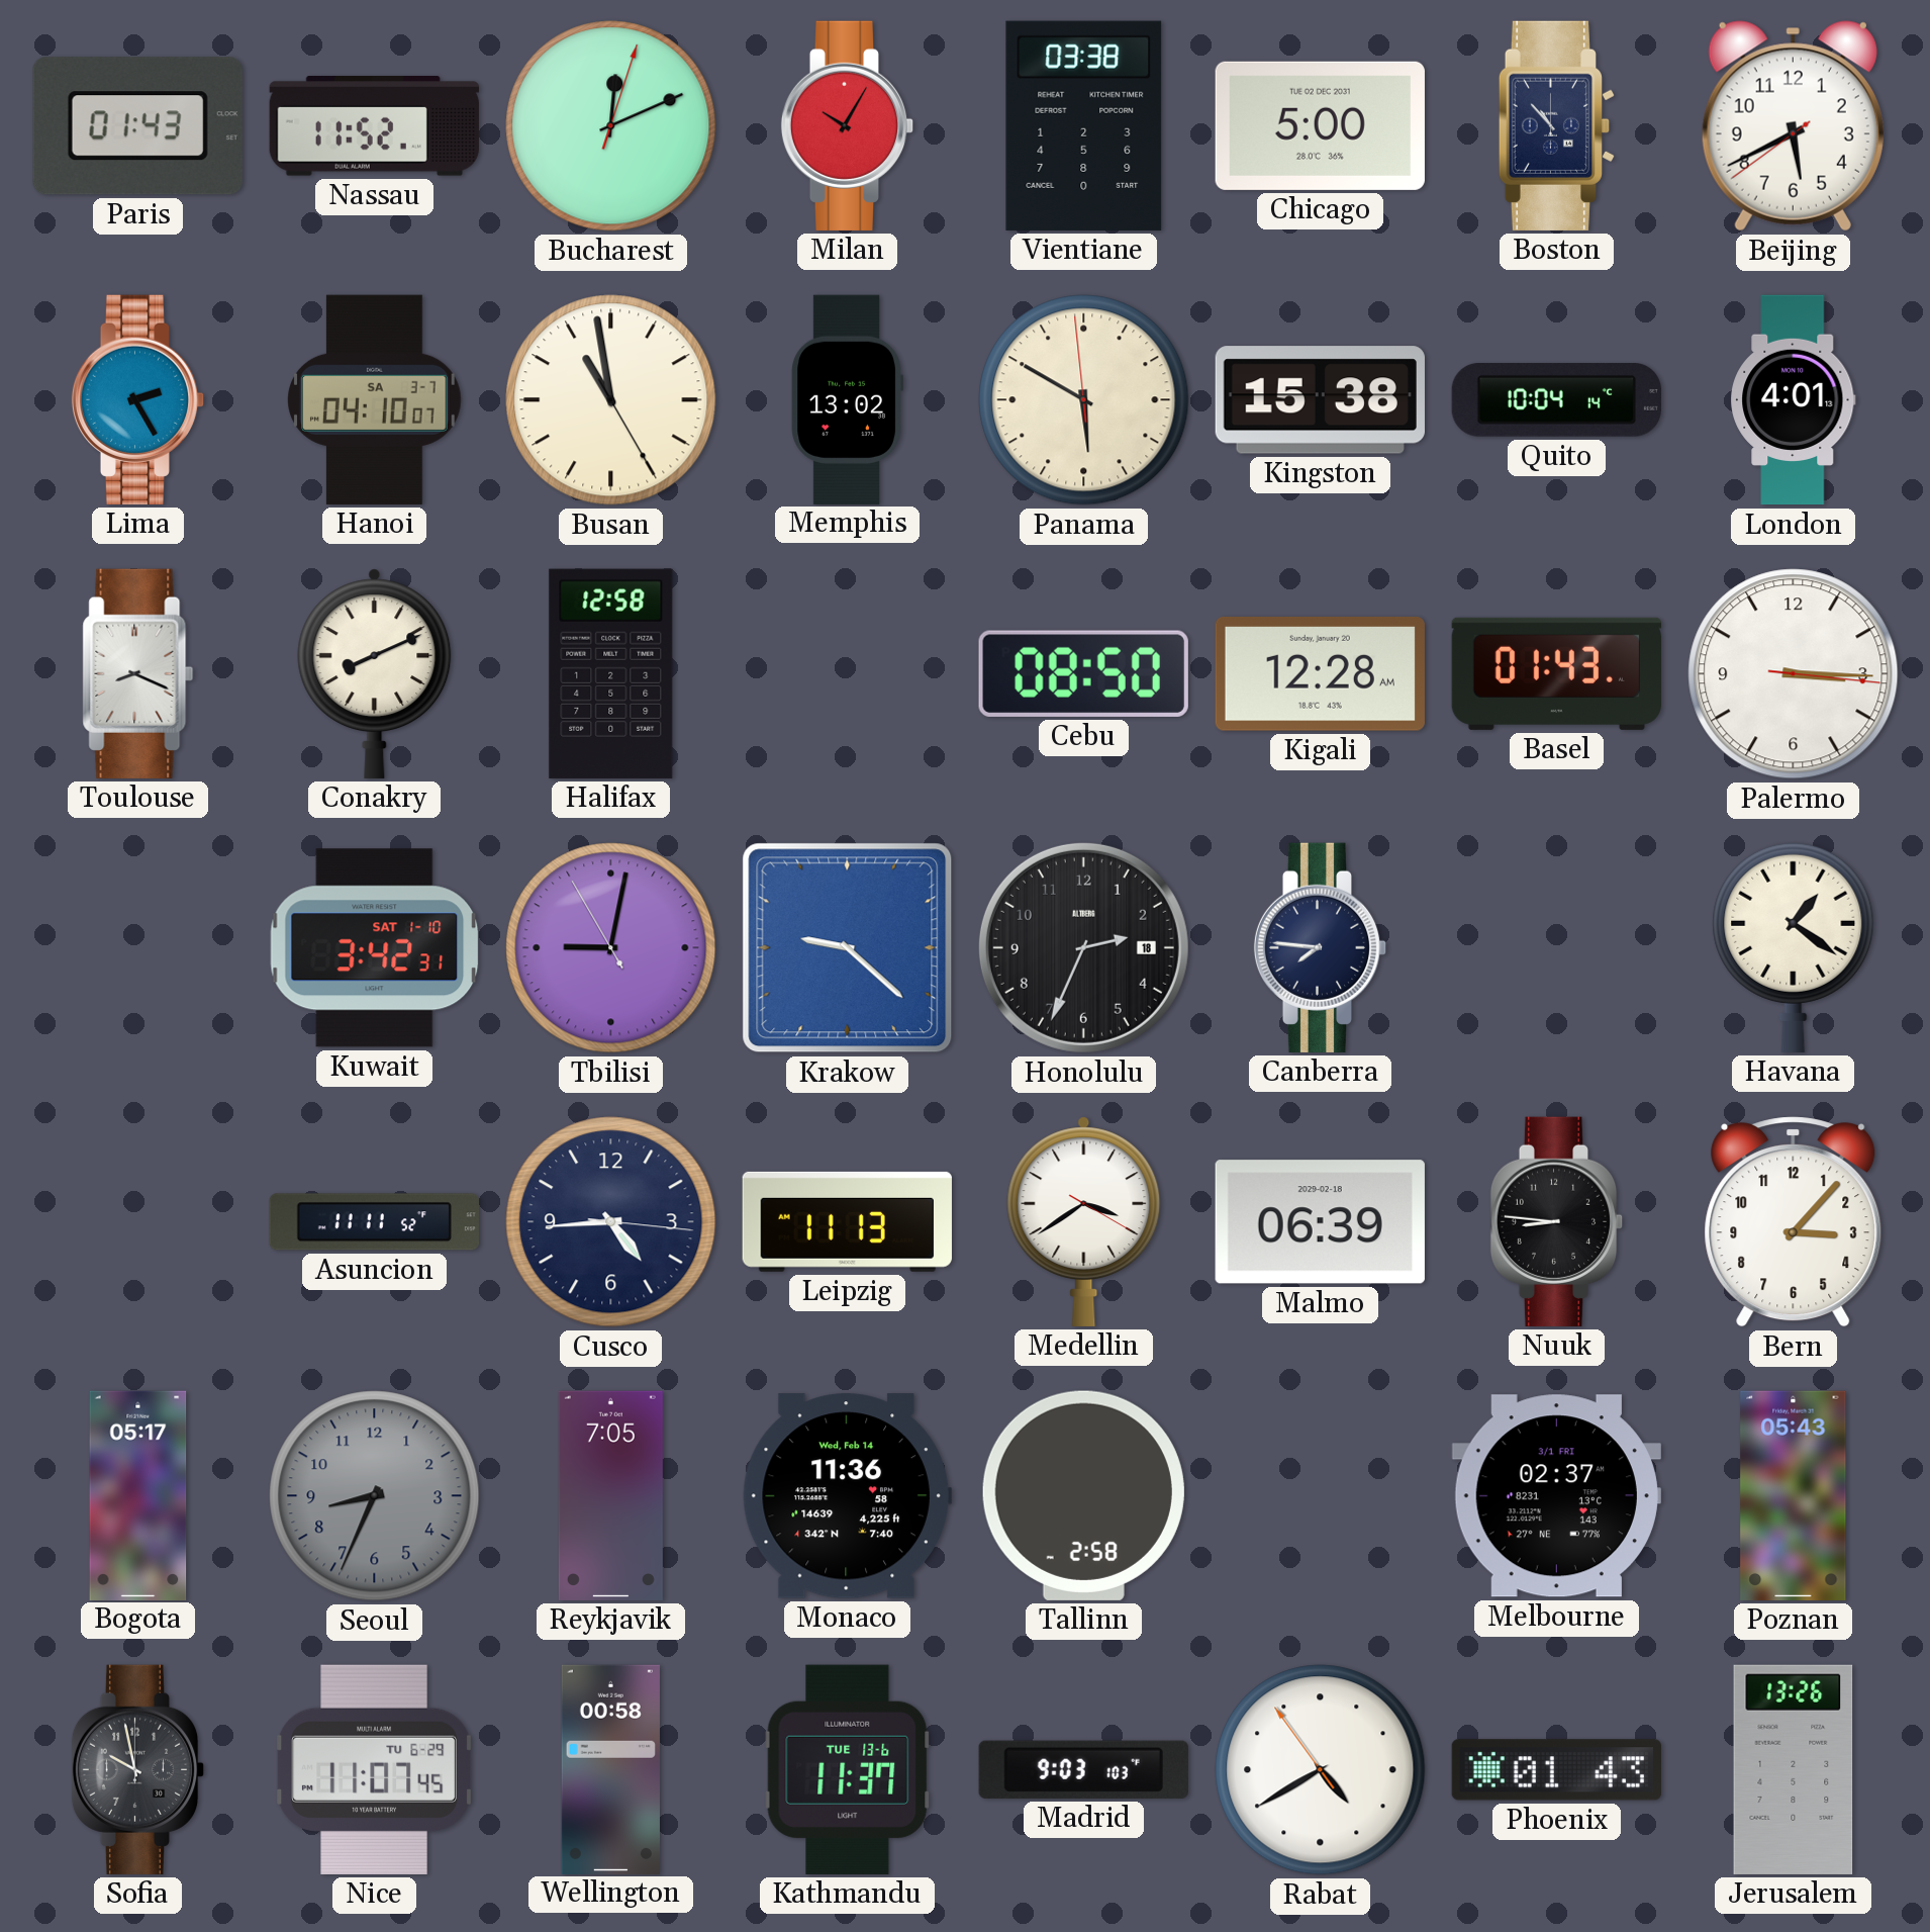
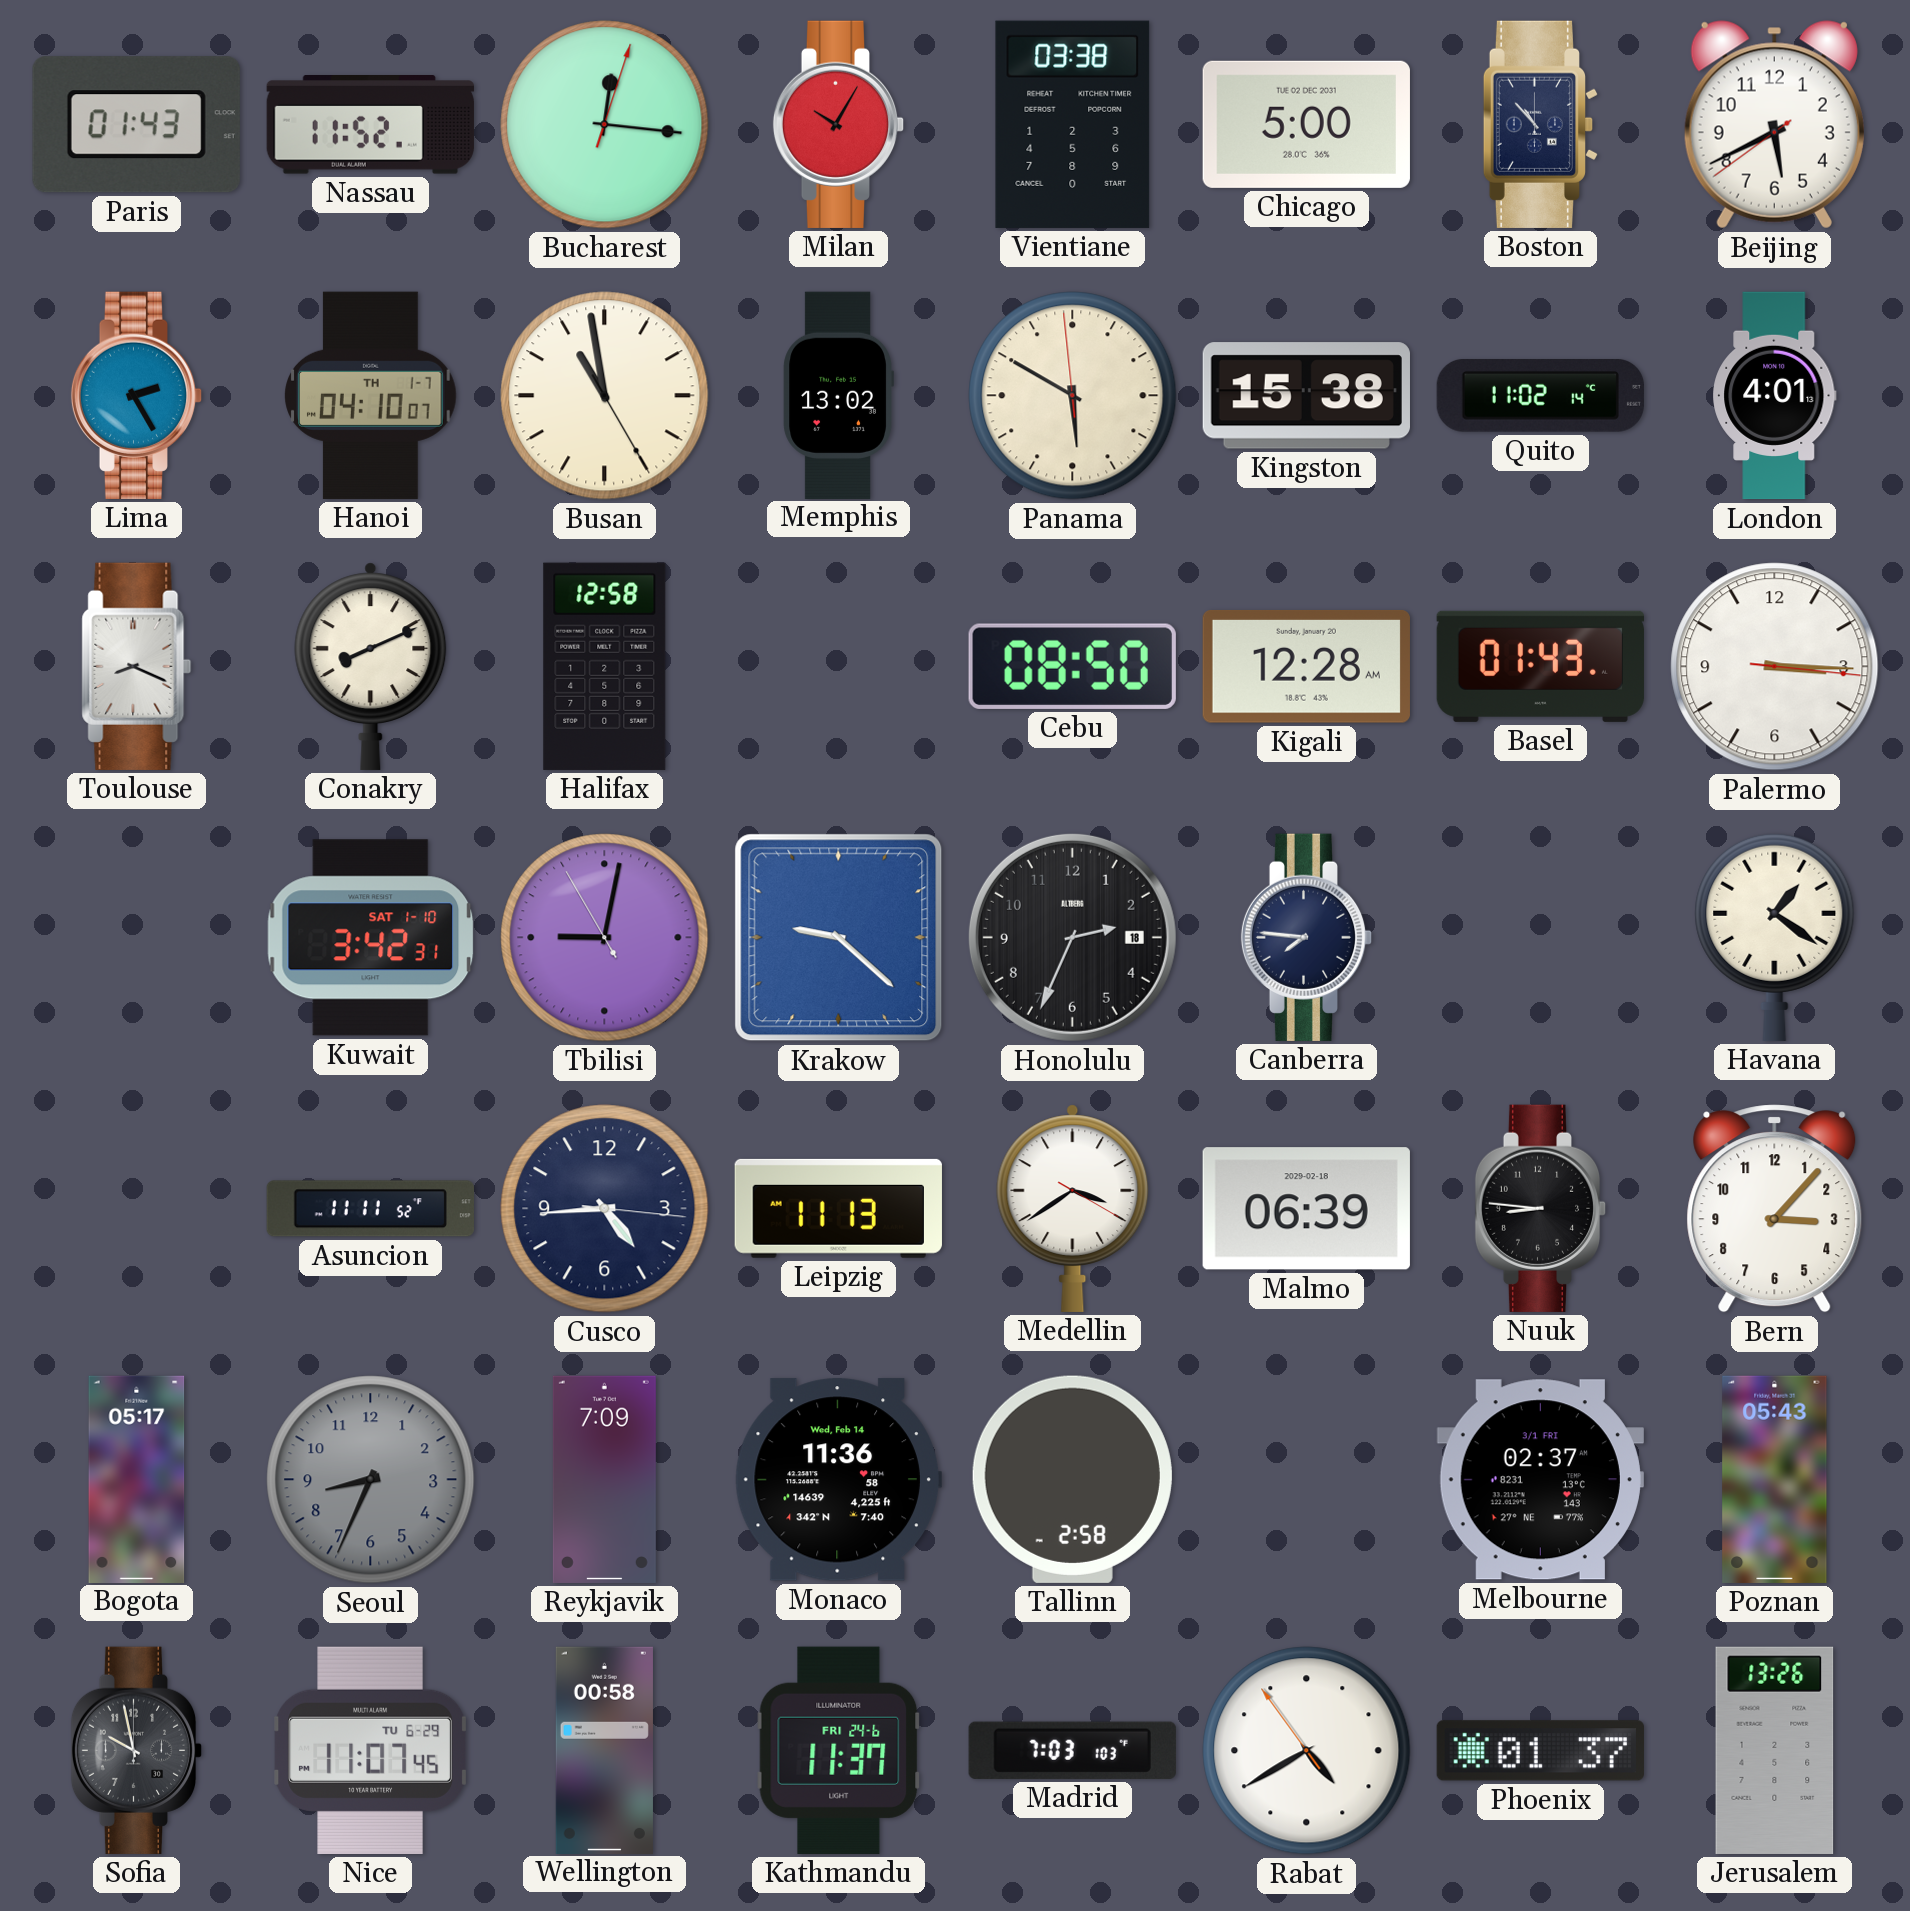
Bucharest: 12:11 -> 12:16
Hanoi date: SA 3-7 -> TH 1-7
Quito: 10:04 -> 11:02
Reykjavik: 7:05 -> 7:09
Kathmandu date: TUE 13-6 -> FRI 24-6
Madrid: 9:03 -> 7:03
Phoenix: 01:43 -> 01:37
